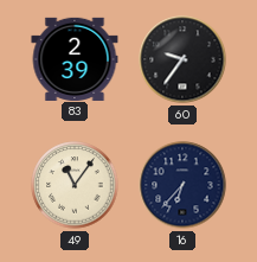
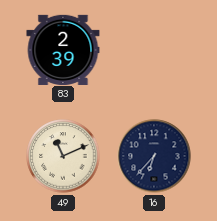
60: 9:36 -> none
49: 11:06 -> 11:11
